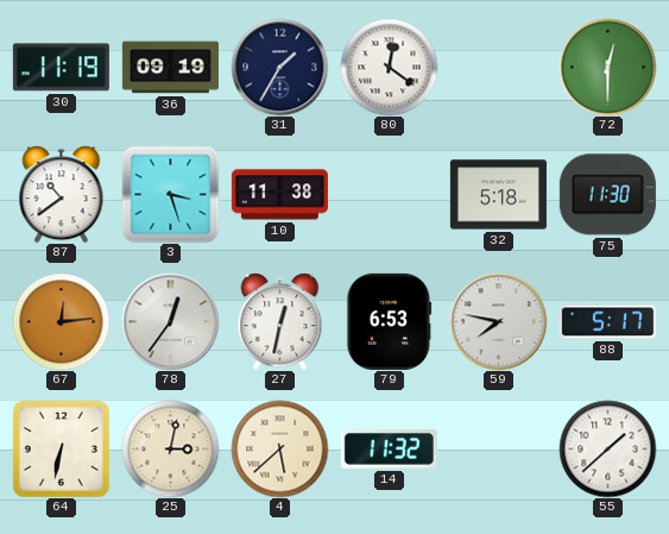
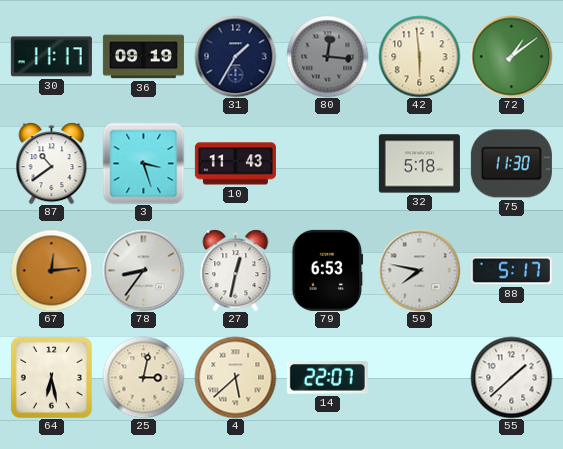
30: 11:19 -> 11:17
80: 12:21 -> 12:16
80 dial: white -> grey
42: none -> 5:59
72: 12:30 -> 1:09
10: 11:38 -> 11:43
78: 12:36 -> 8:36
64: 6:32 -> 6:28
14: 11:32 -> 22:07
